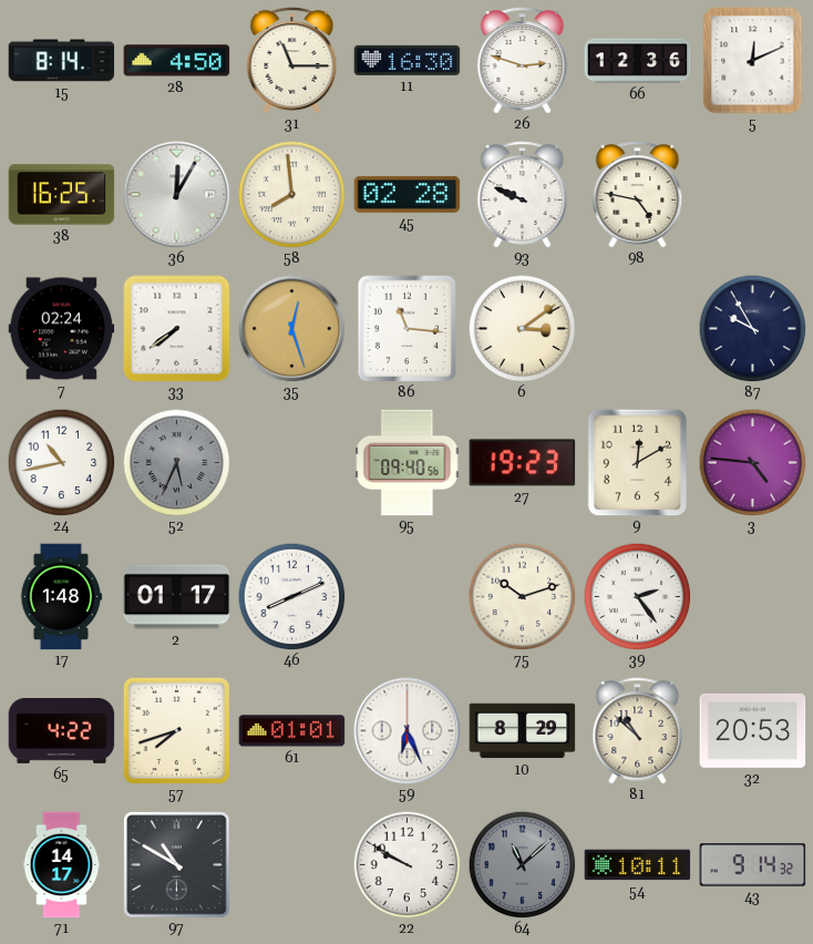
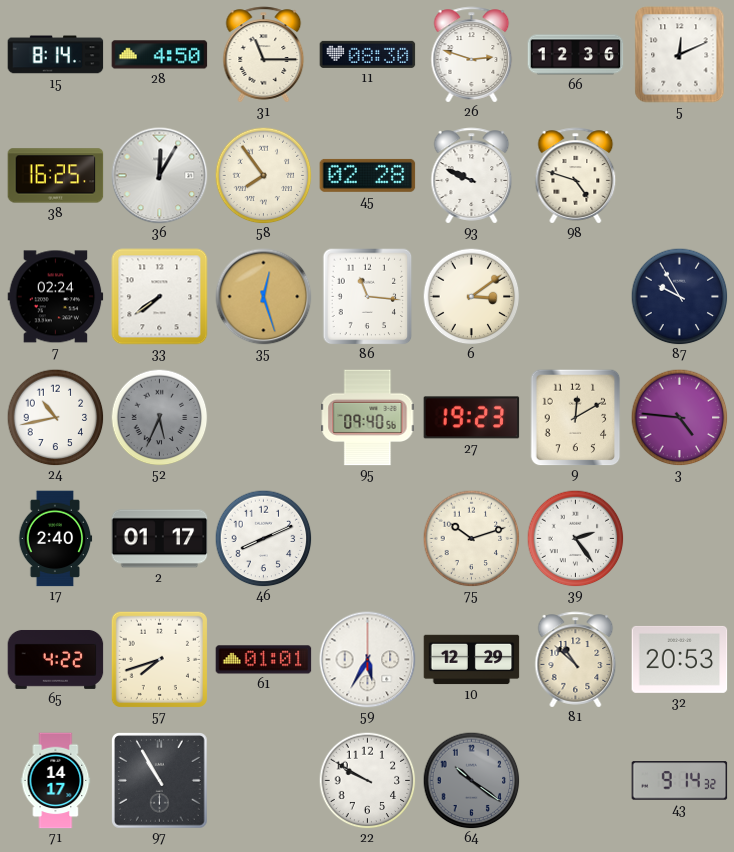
11: 16:30 -> 08:30
58: 7:59 -> 7:54
98: 4:47 -> 4:48
17: 1:48 -> 2:40
59: 6:26 -> 5:35
10: 8:29 -> 12:29
97: 10:50 -> 10:55
64: 11:08 -> 10:21
54: 10:11 -> none
